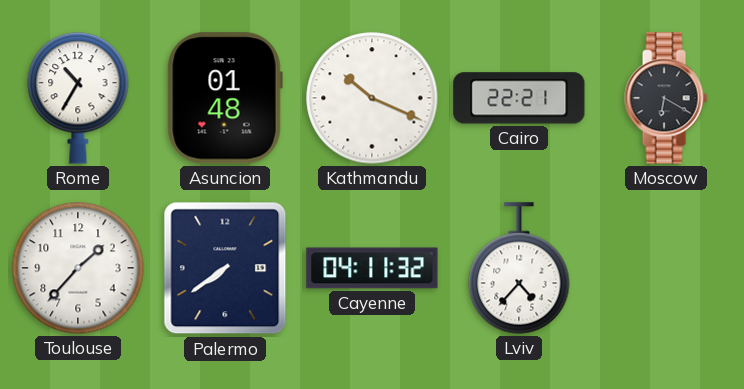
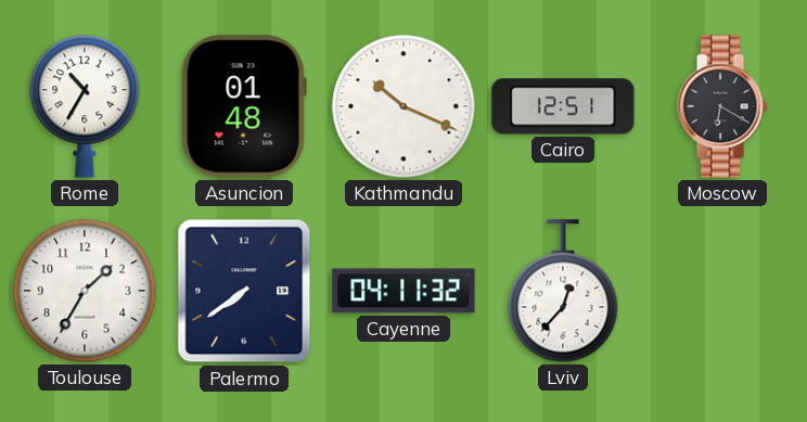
Cairo: 22:21 -> 12:51
Toulouse: 1:37 -> 1:35
Lviv: 4:37 -> 12:37
